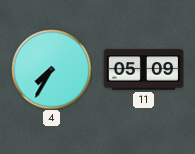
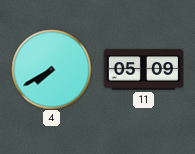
4: 7:35 -> 7:40
